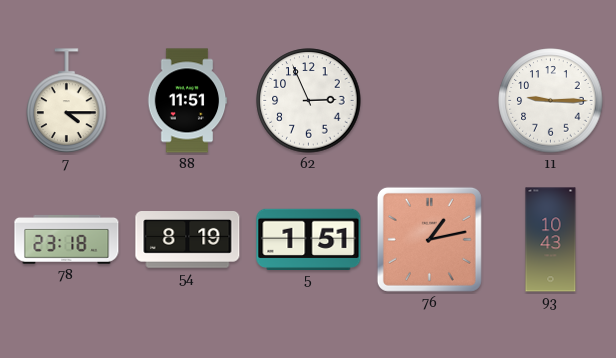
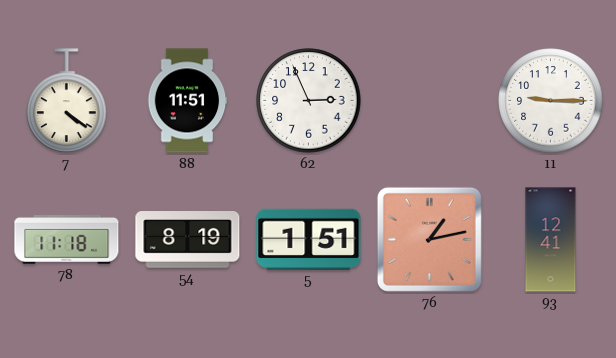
7: 4:15 -> 4:21
78: 23:18 -> 11:18
93: 10:43 -> 12:41
